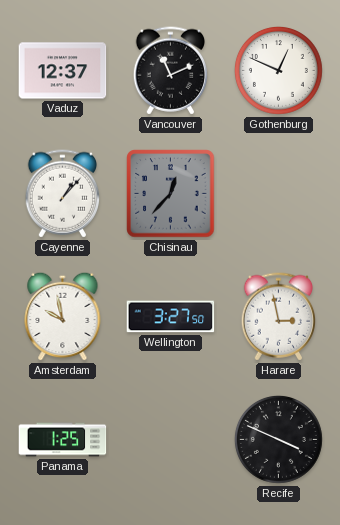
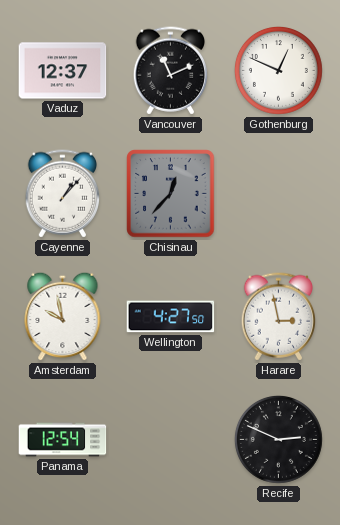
Wellington: 3:27 -> 4:27
Panama: 1:25 -> 12:54
Recife: 3:49 -> 2:49
